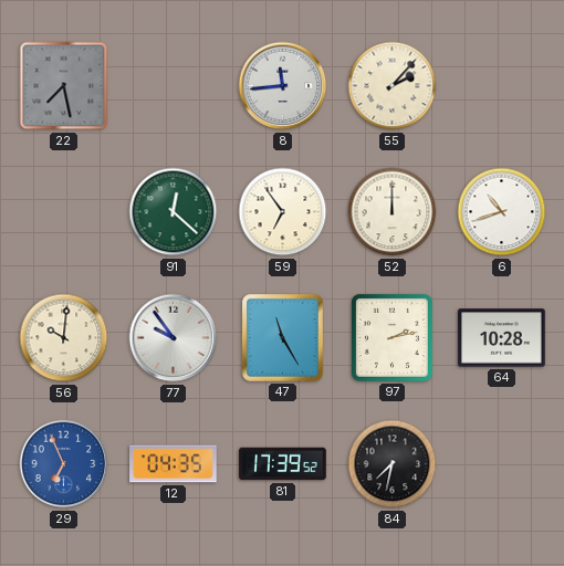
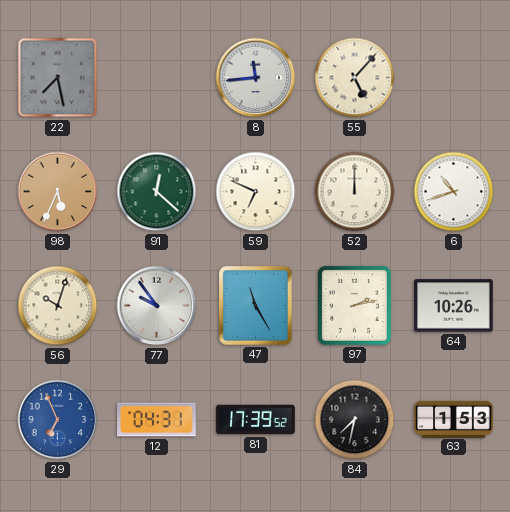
55: 2:07 -> 5:07
98: none -> 5:34
59: 6:54 -> 6:49
56: 10:01 -> 10:03
64: 10:28 -> 10:26
12: 04:35 -> 04:31
63: none -> 1:53
